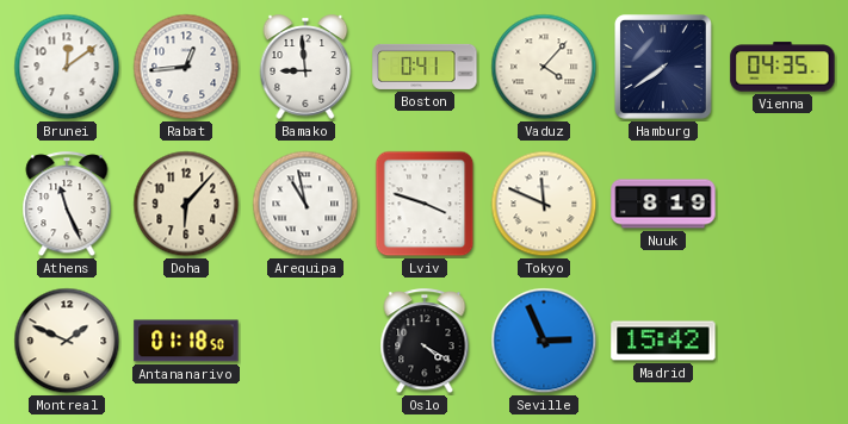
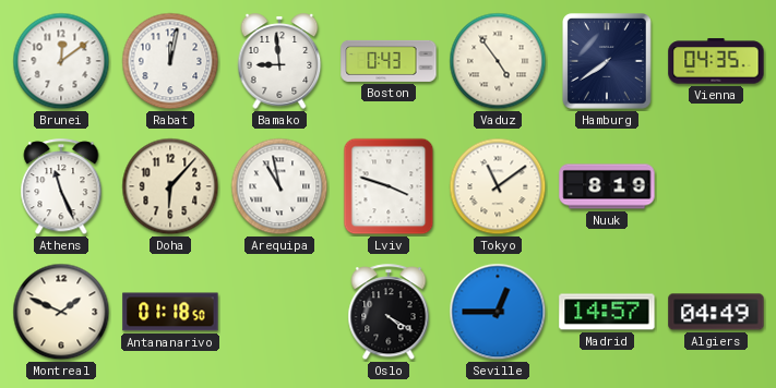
Rabat: 12:44 -> 12:02
Boston: 0:41 -> 0:43
Vaduz: 4:07 -> 4:54
Tokyo: 11:49 -> 11:09
Seville: 2:56 -> 12:45
Madrid: 15:42 -> 14:57
Algiers: none -> 04:49
